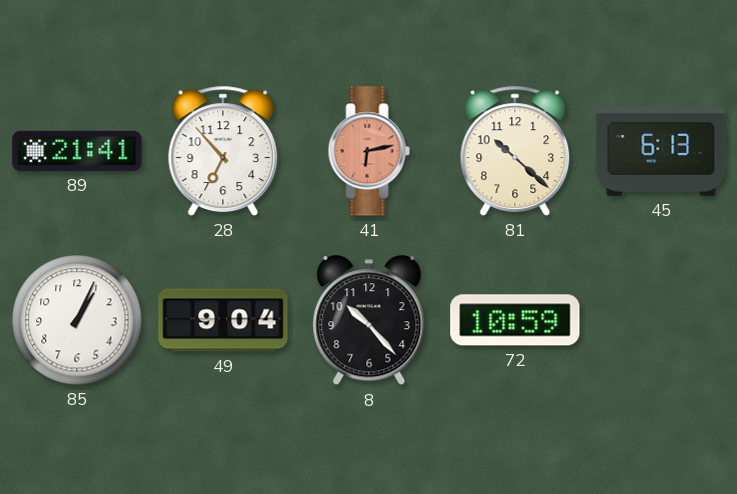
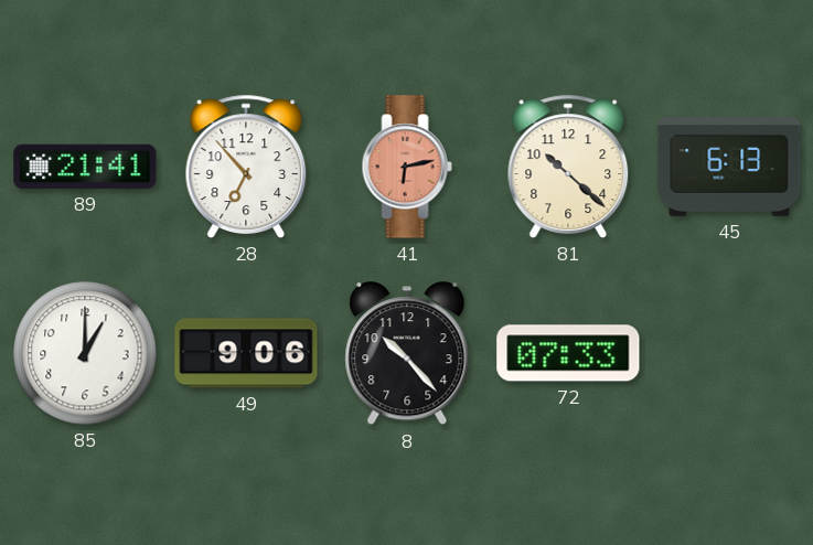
85: 1:04 -> 1:00
49: 9:04 -> 9:06
72: 10:59 -> 07:33
